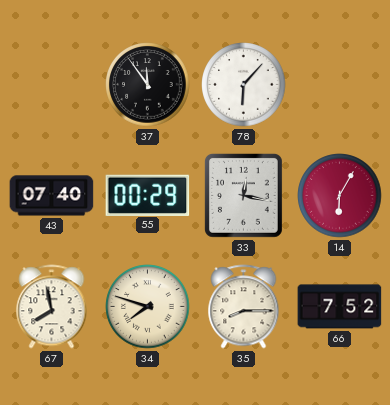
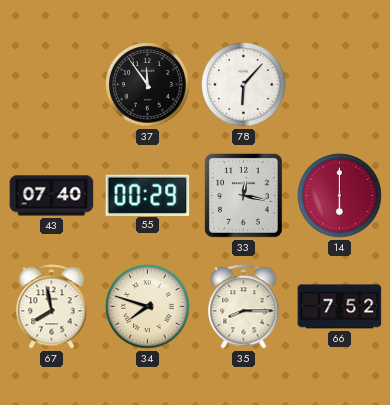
14: 6:05 -> 6:00
